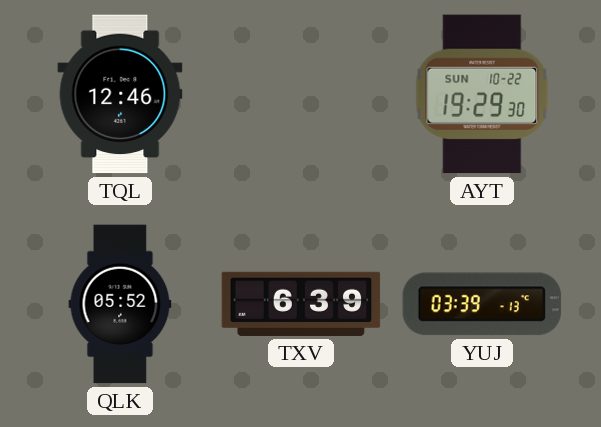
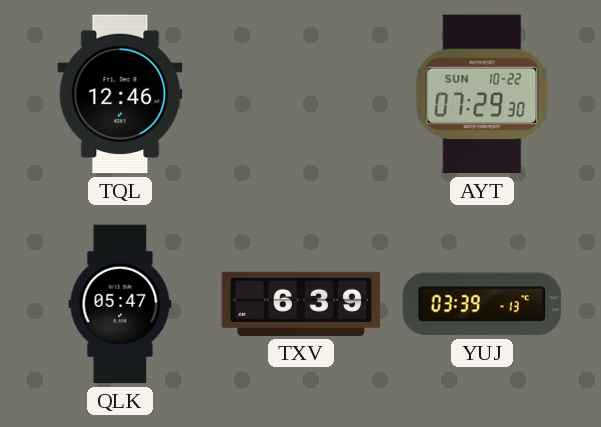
AYT: 19:29 -> 07:29
QLK: 05:52 -> 05:47
